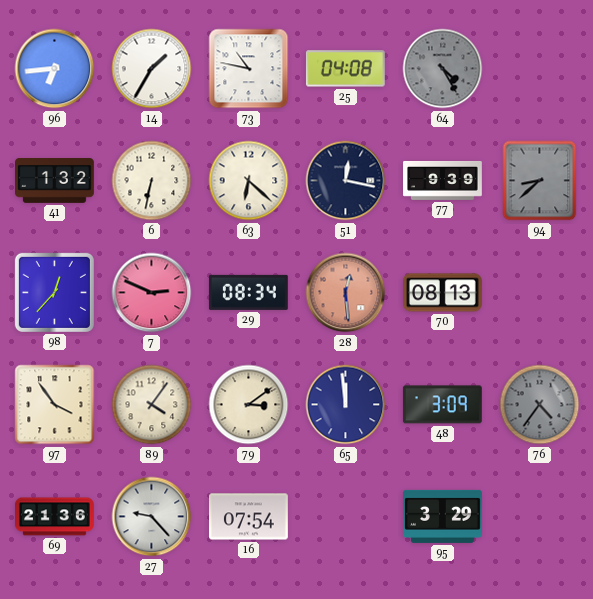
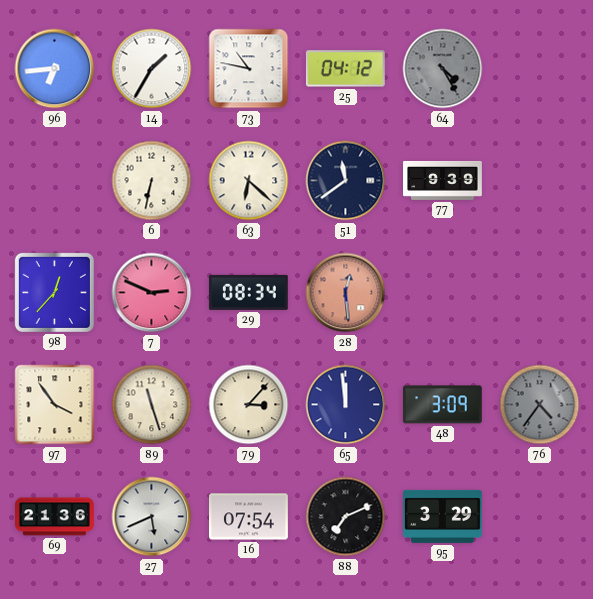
25: 04:08 -> 04:12
41: 1:32 -> none
51: 12:17 -> 11:39
94: 8:38 -> none
70: 08:13 -> none
89: 4:06 -> 11:27
79: 3:09 -> 3:07
27: 9:23 -> 5:41
88: none -> 7:11
